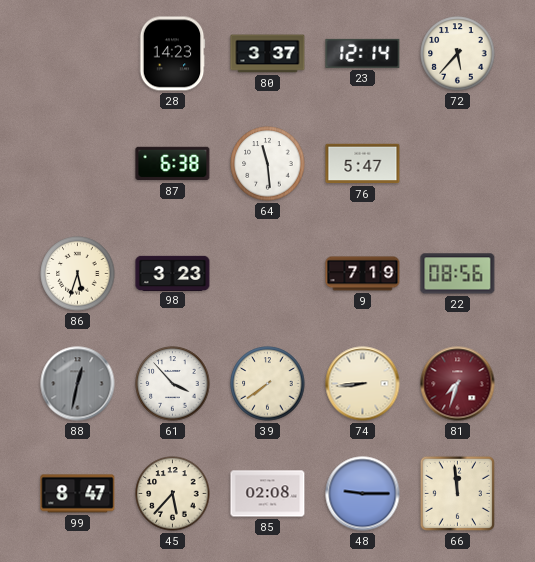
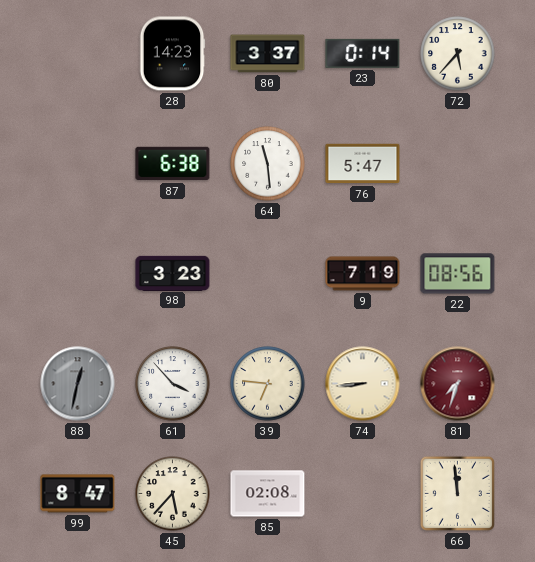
23: 12:14 -> 0:14
86: 5:33 -> none
39: 7:39 -> 6:46
48: 9:15 -> none
